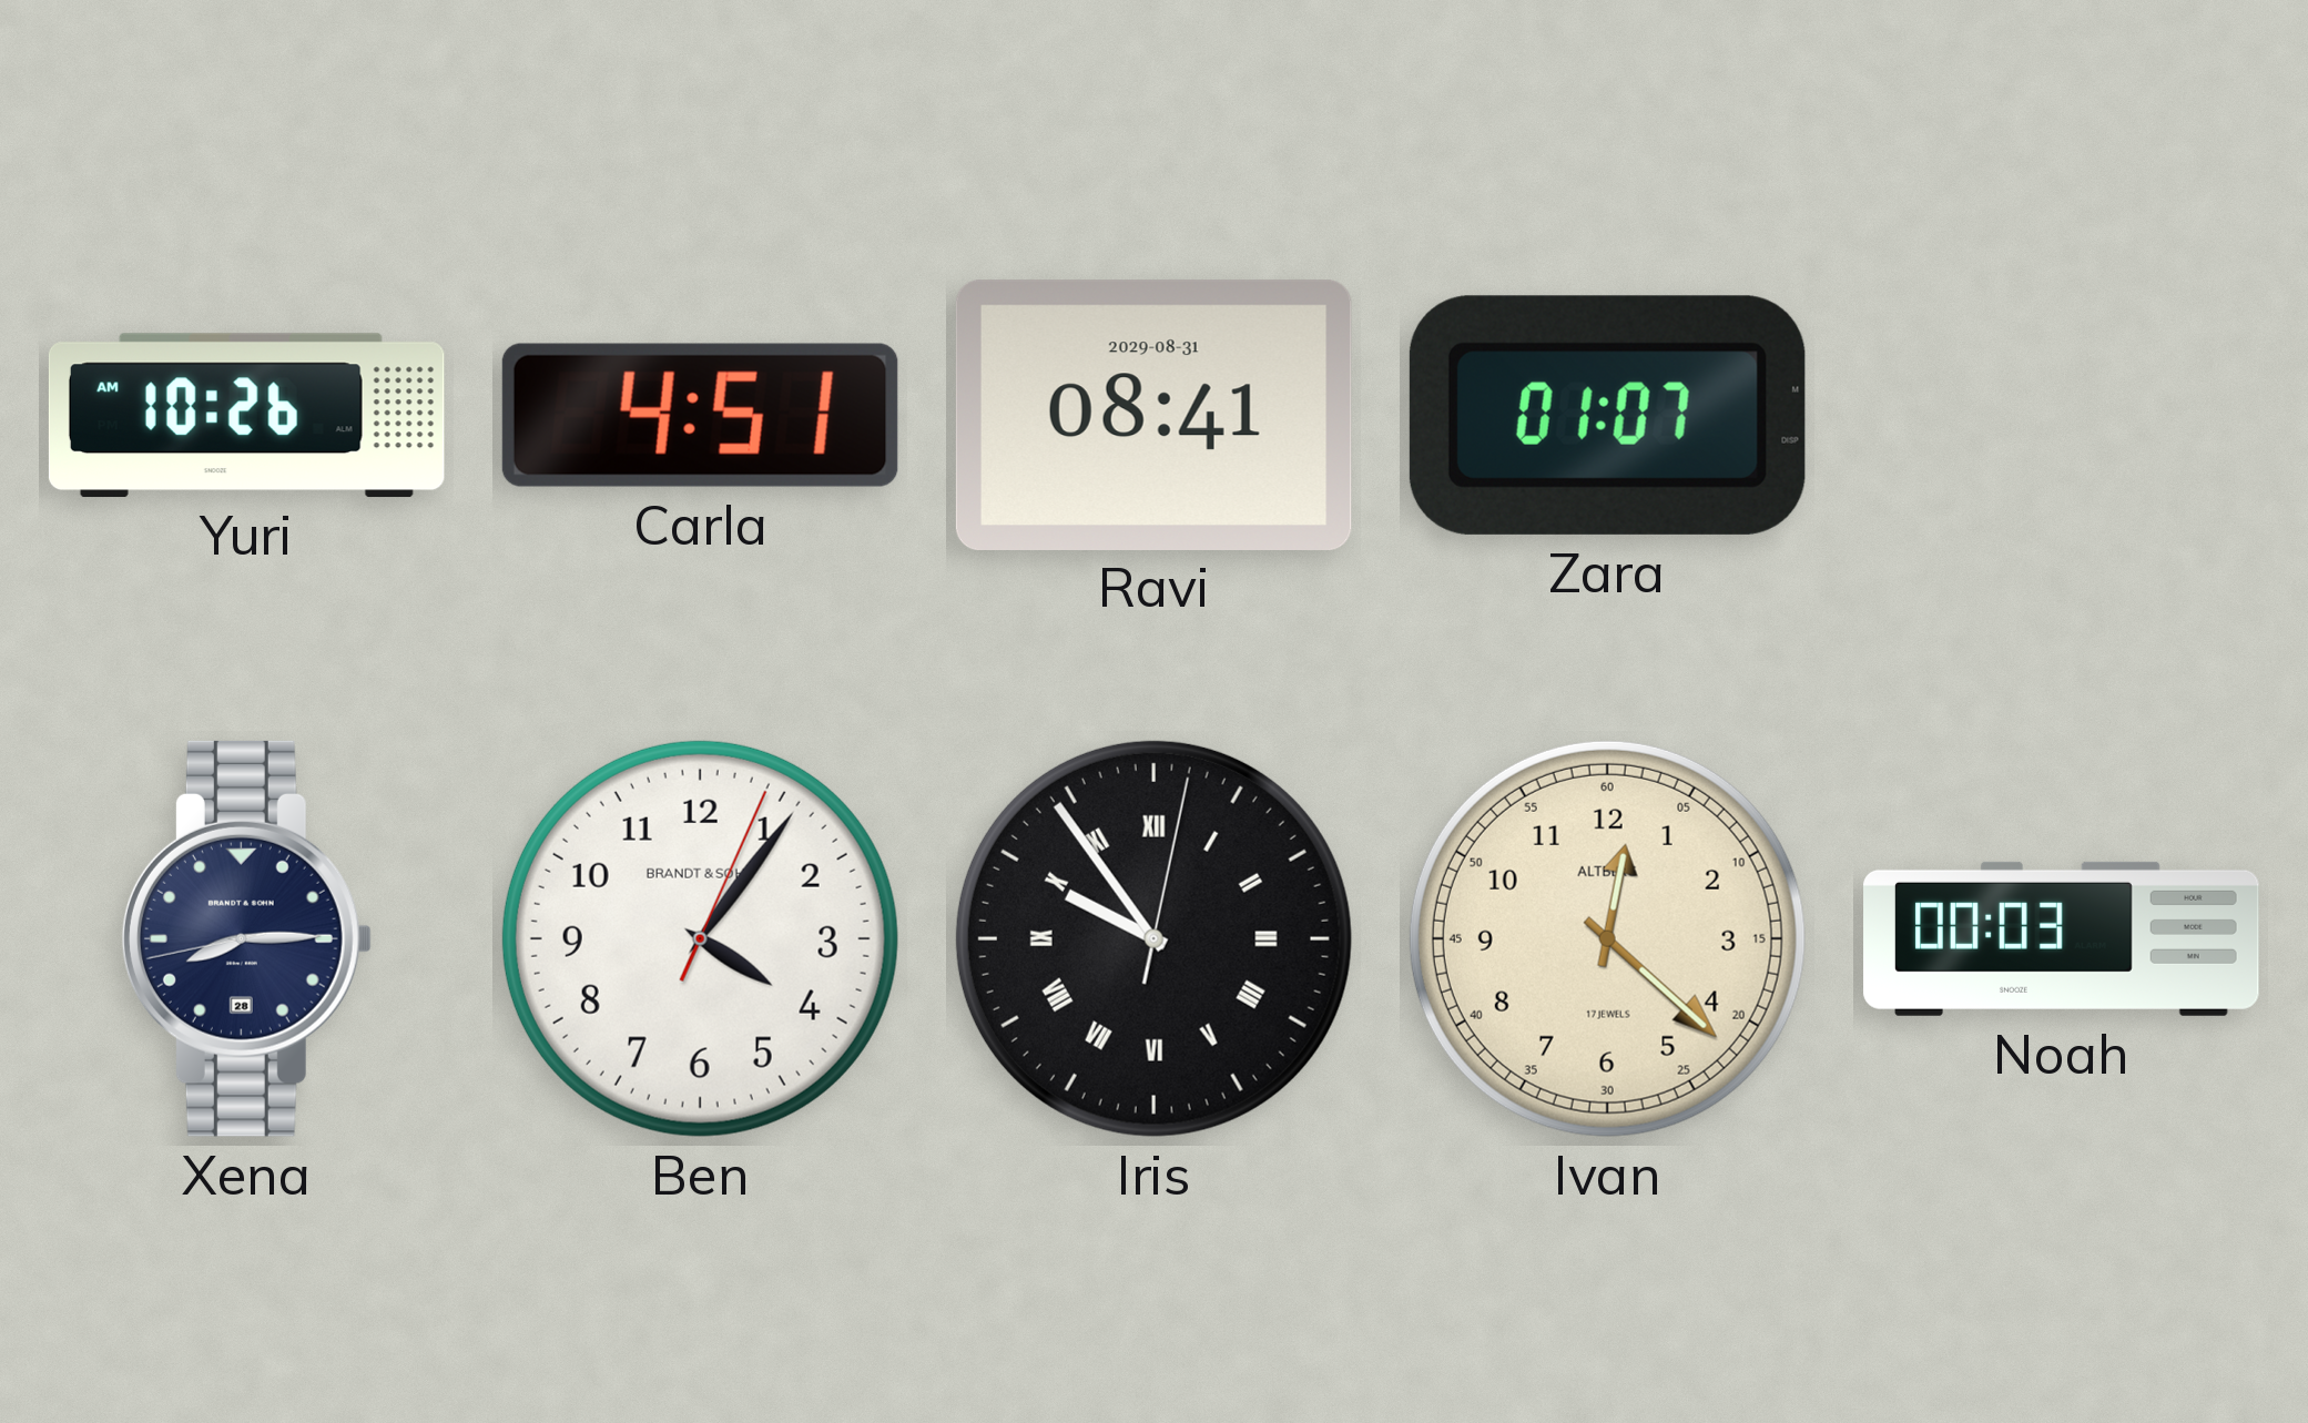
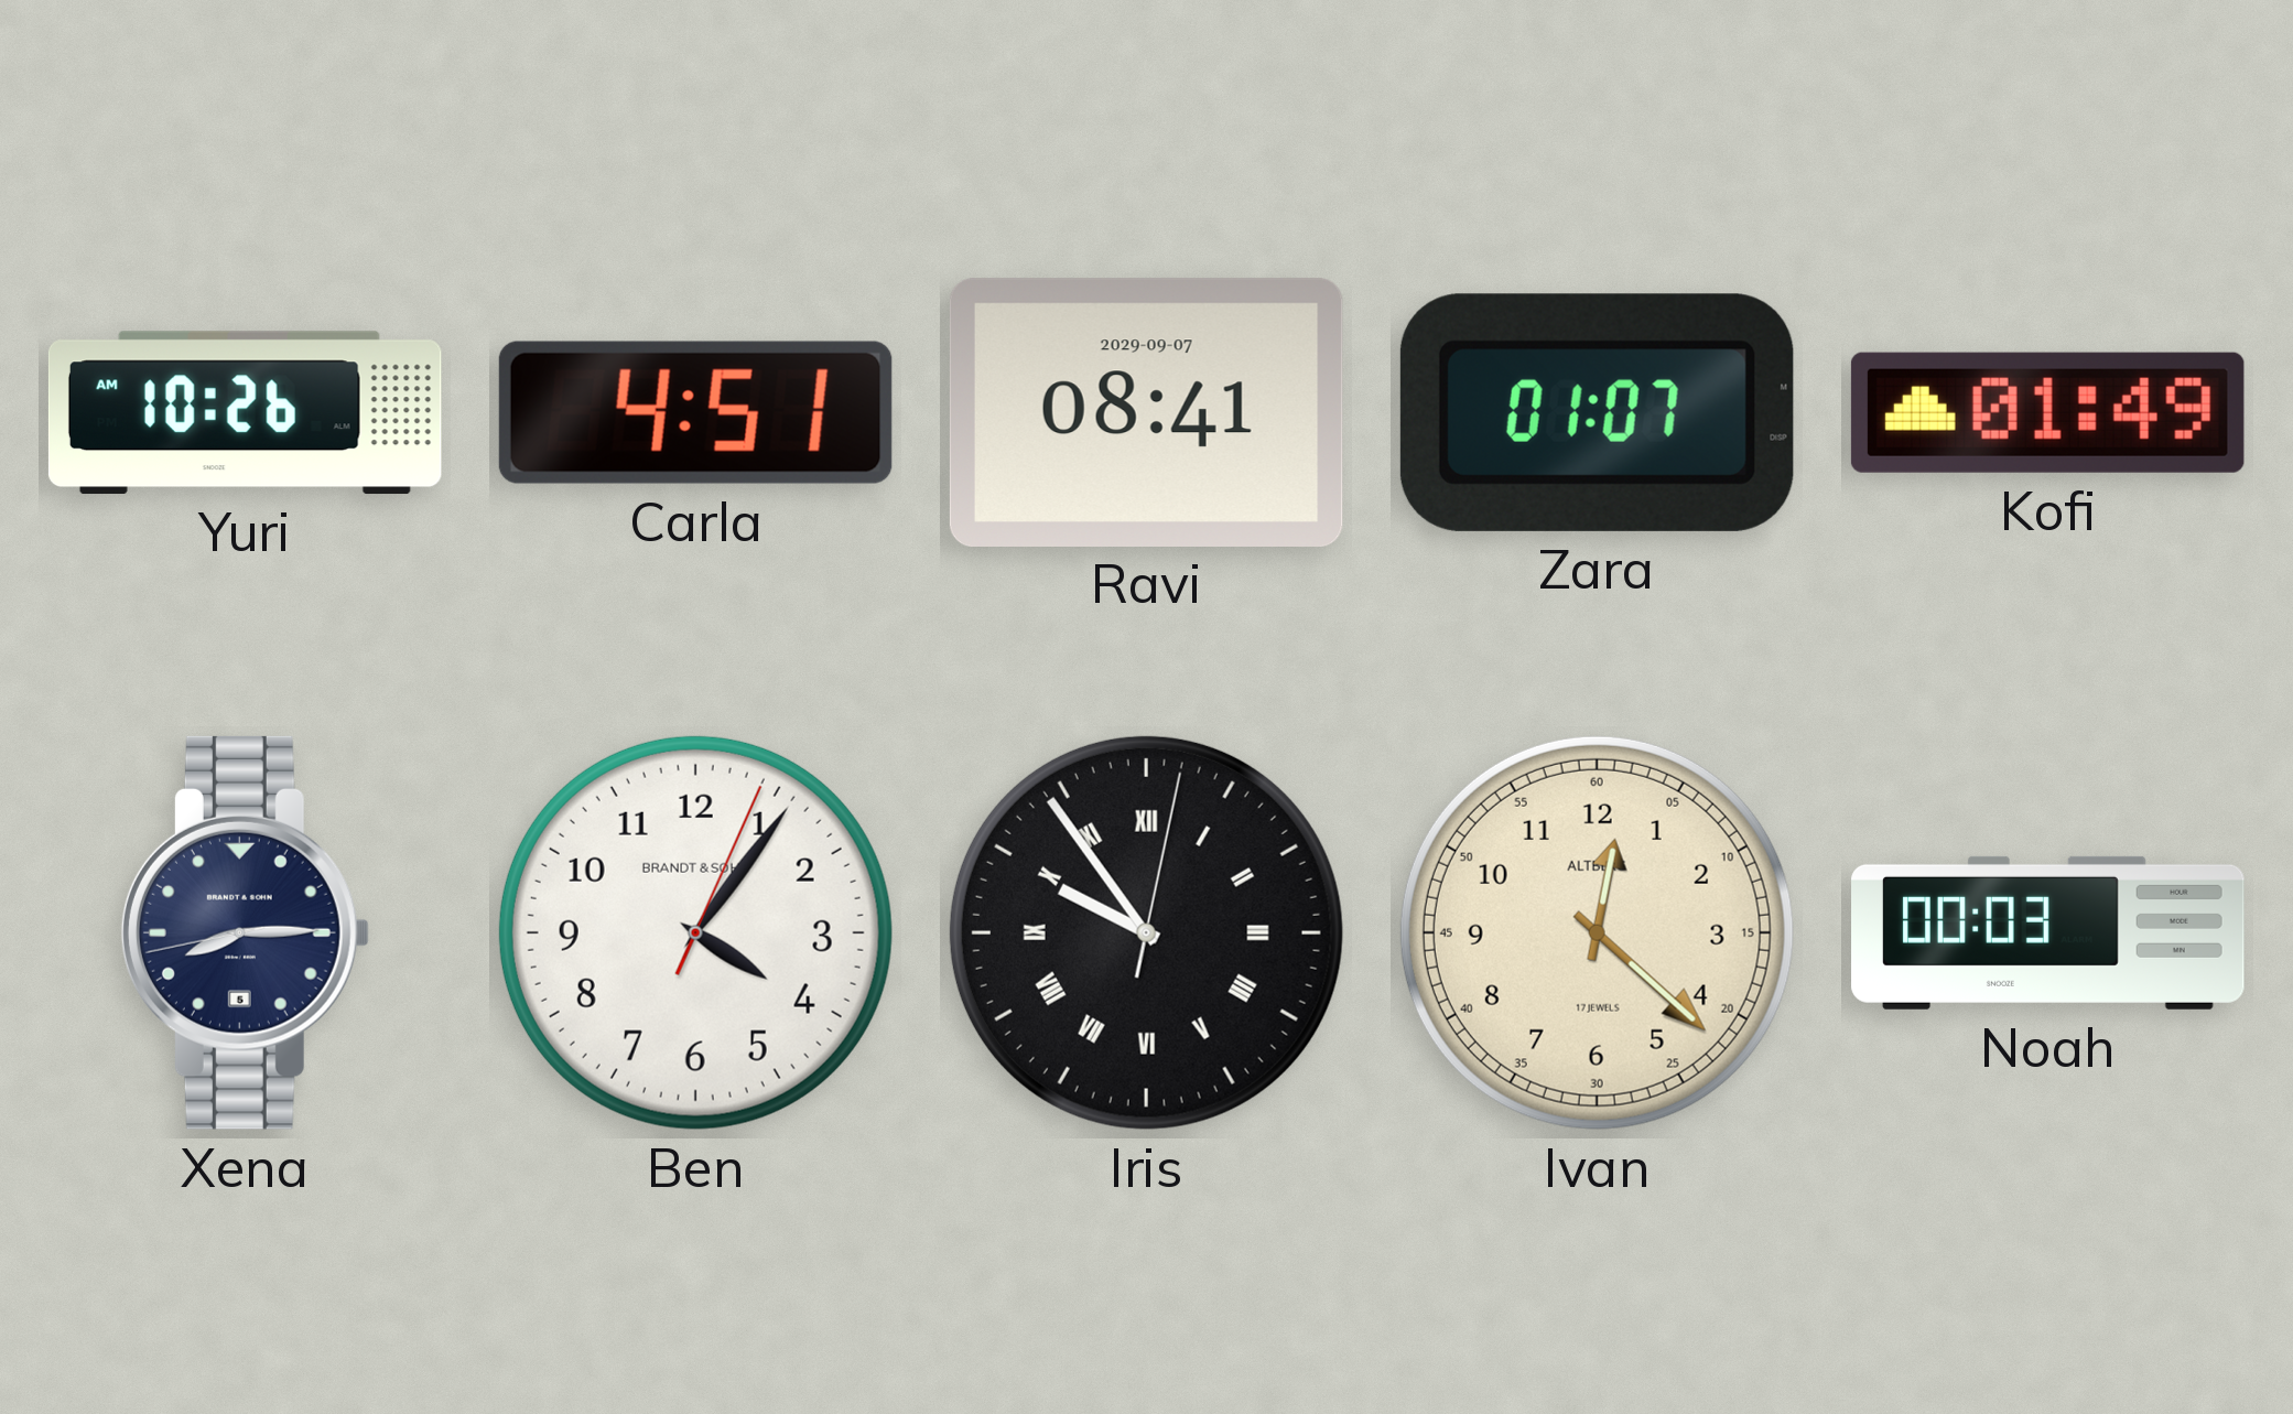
Ravi date: 2029-08-31 -> 2029-09-07
Kofi: none -> 01:49
Xena date: 28 -> 5
